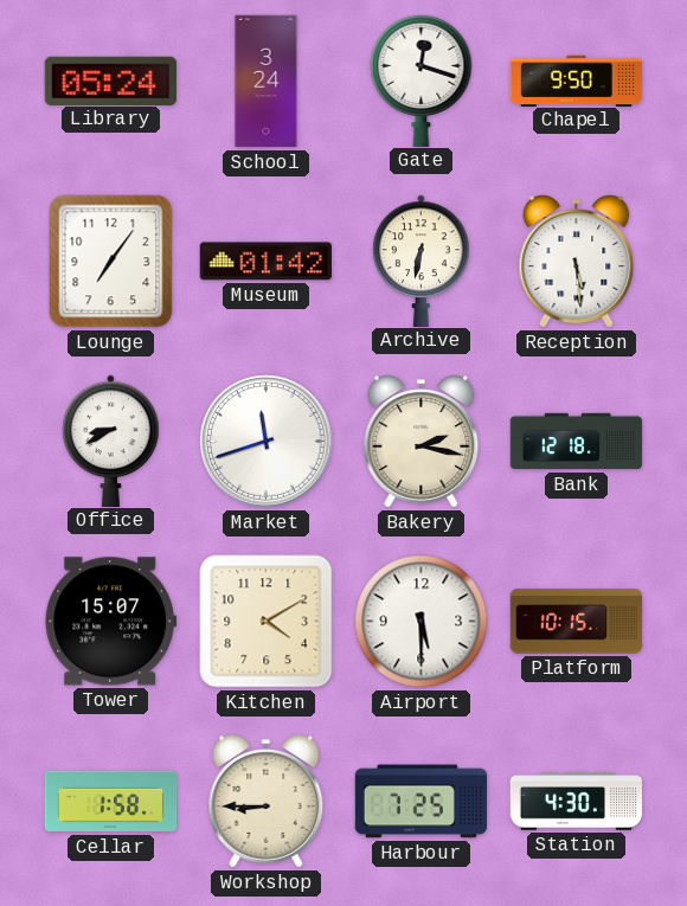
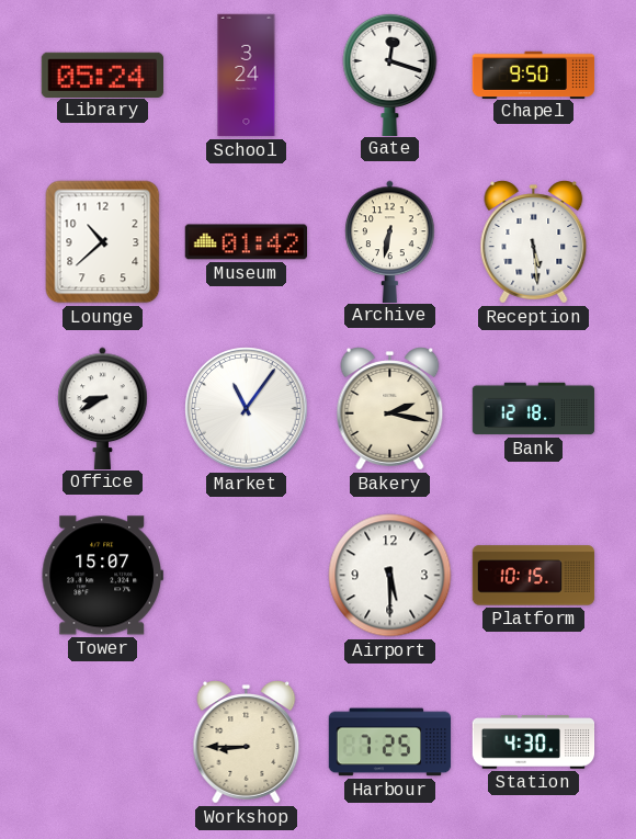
Lounge: 7:06 -> 10:38
Market: 11:42 -> 11:06
Kitchen: 4:10 -> none
Cellar: 1:58 -> none
